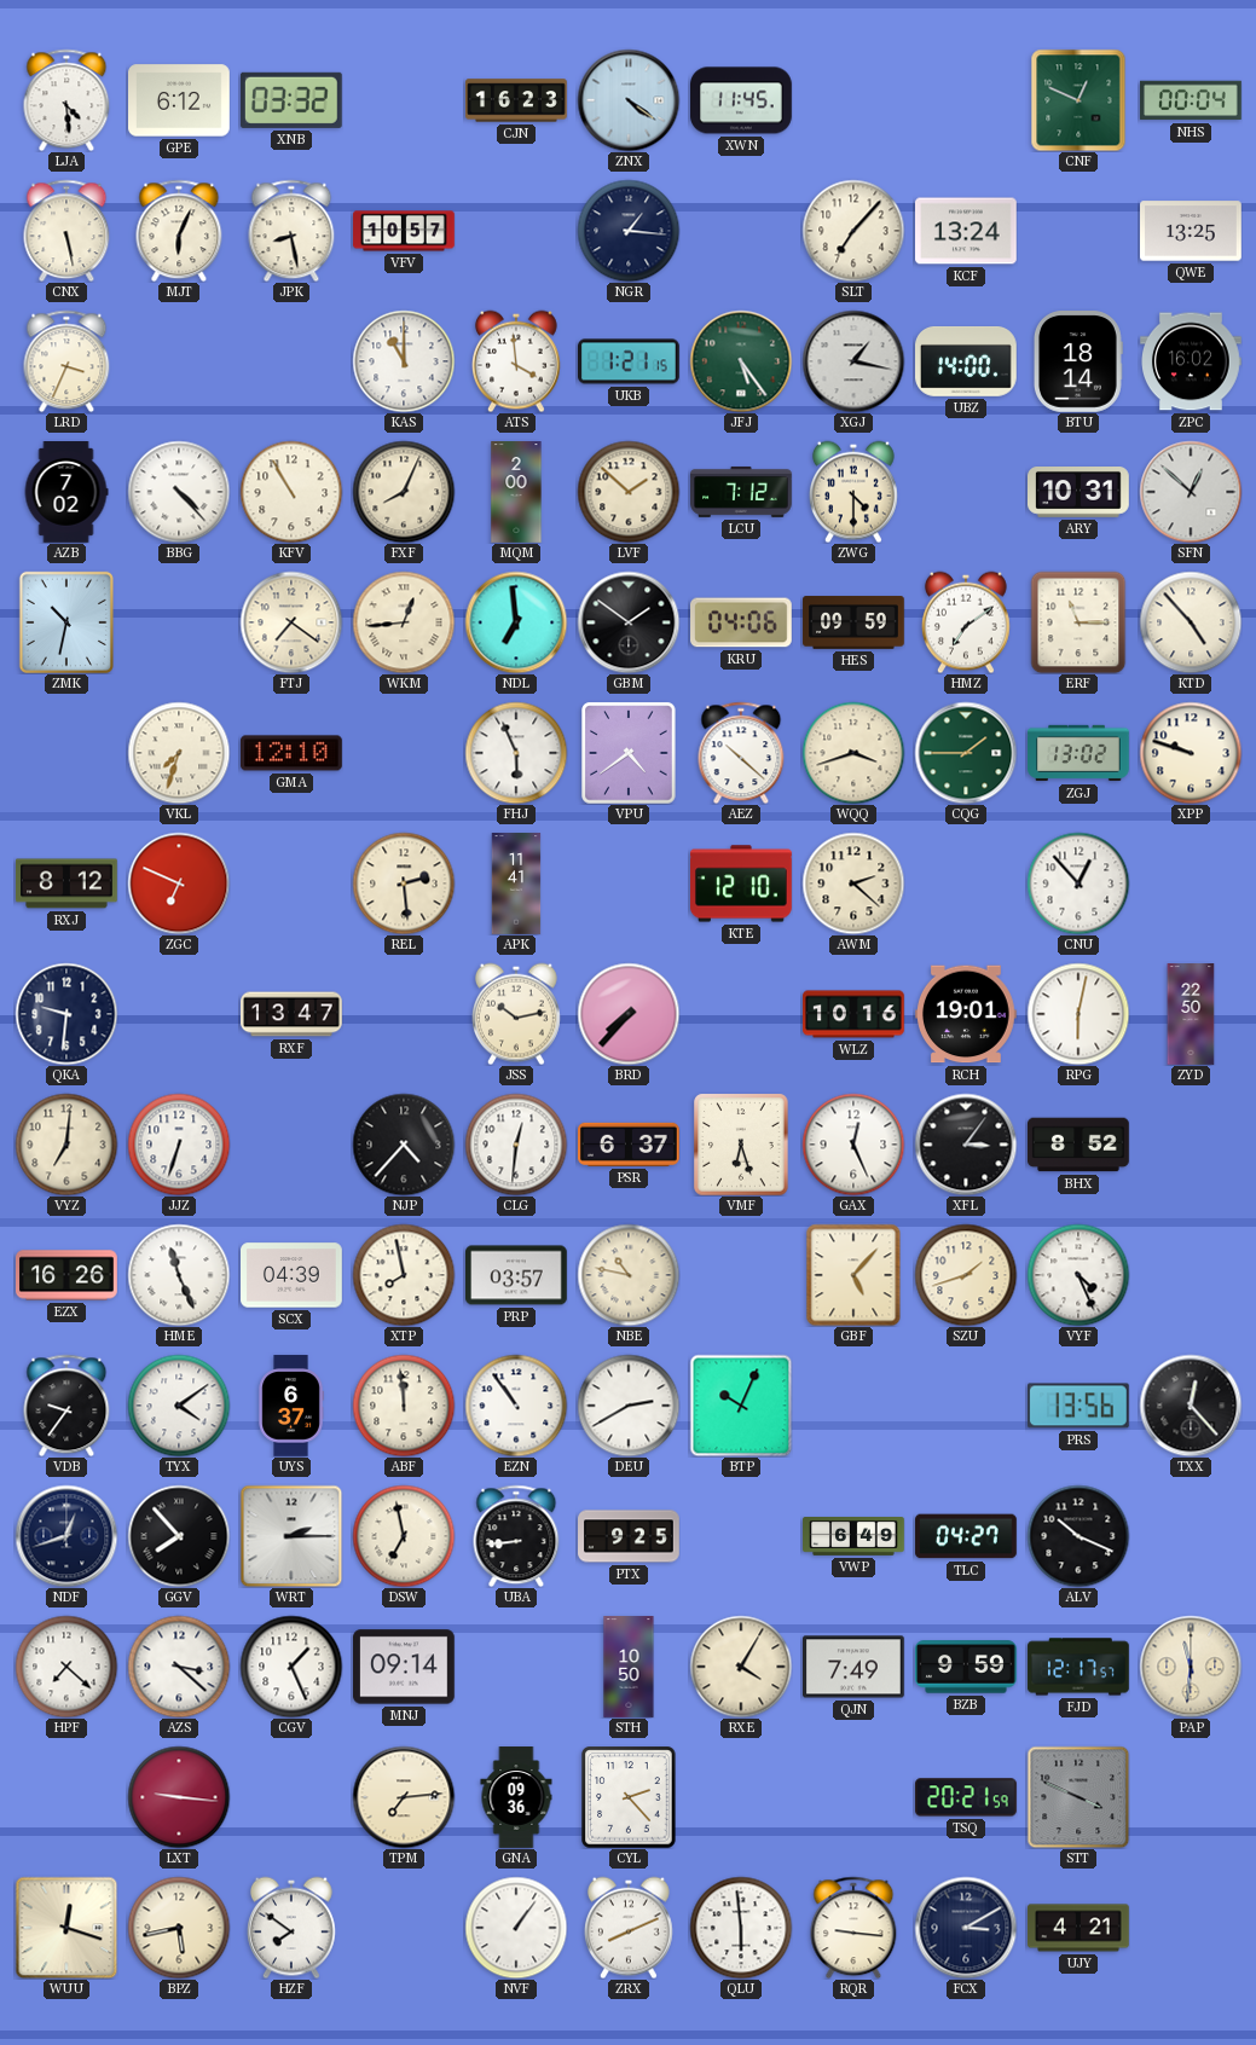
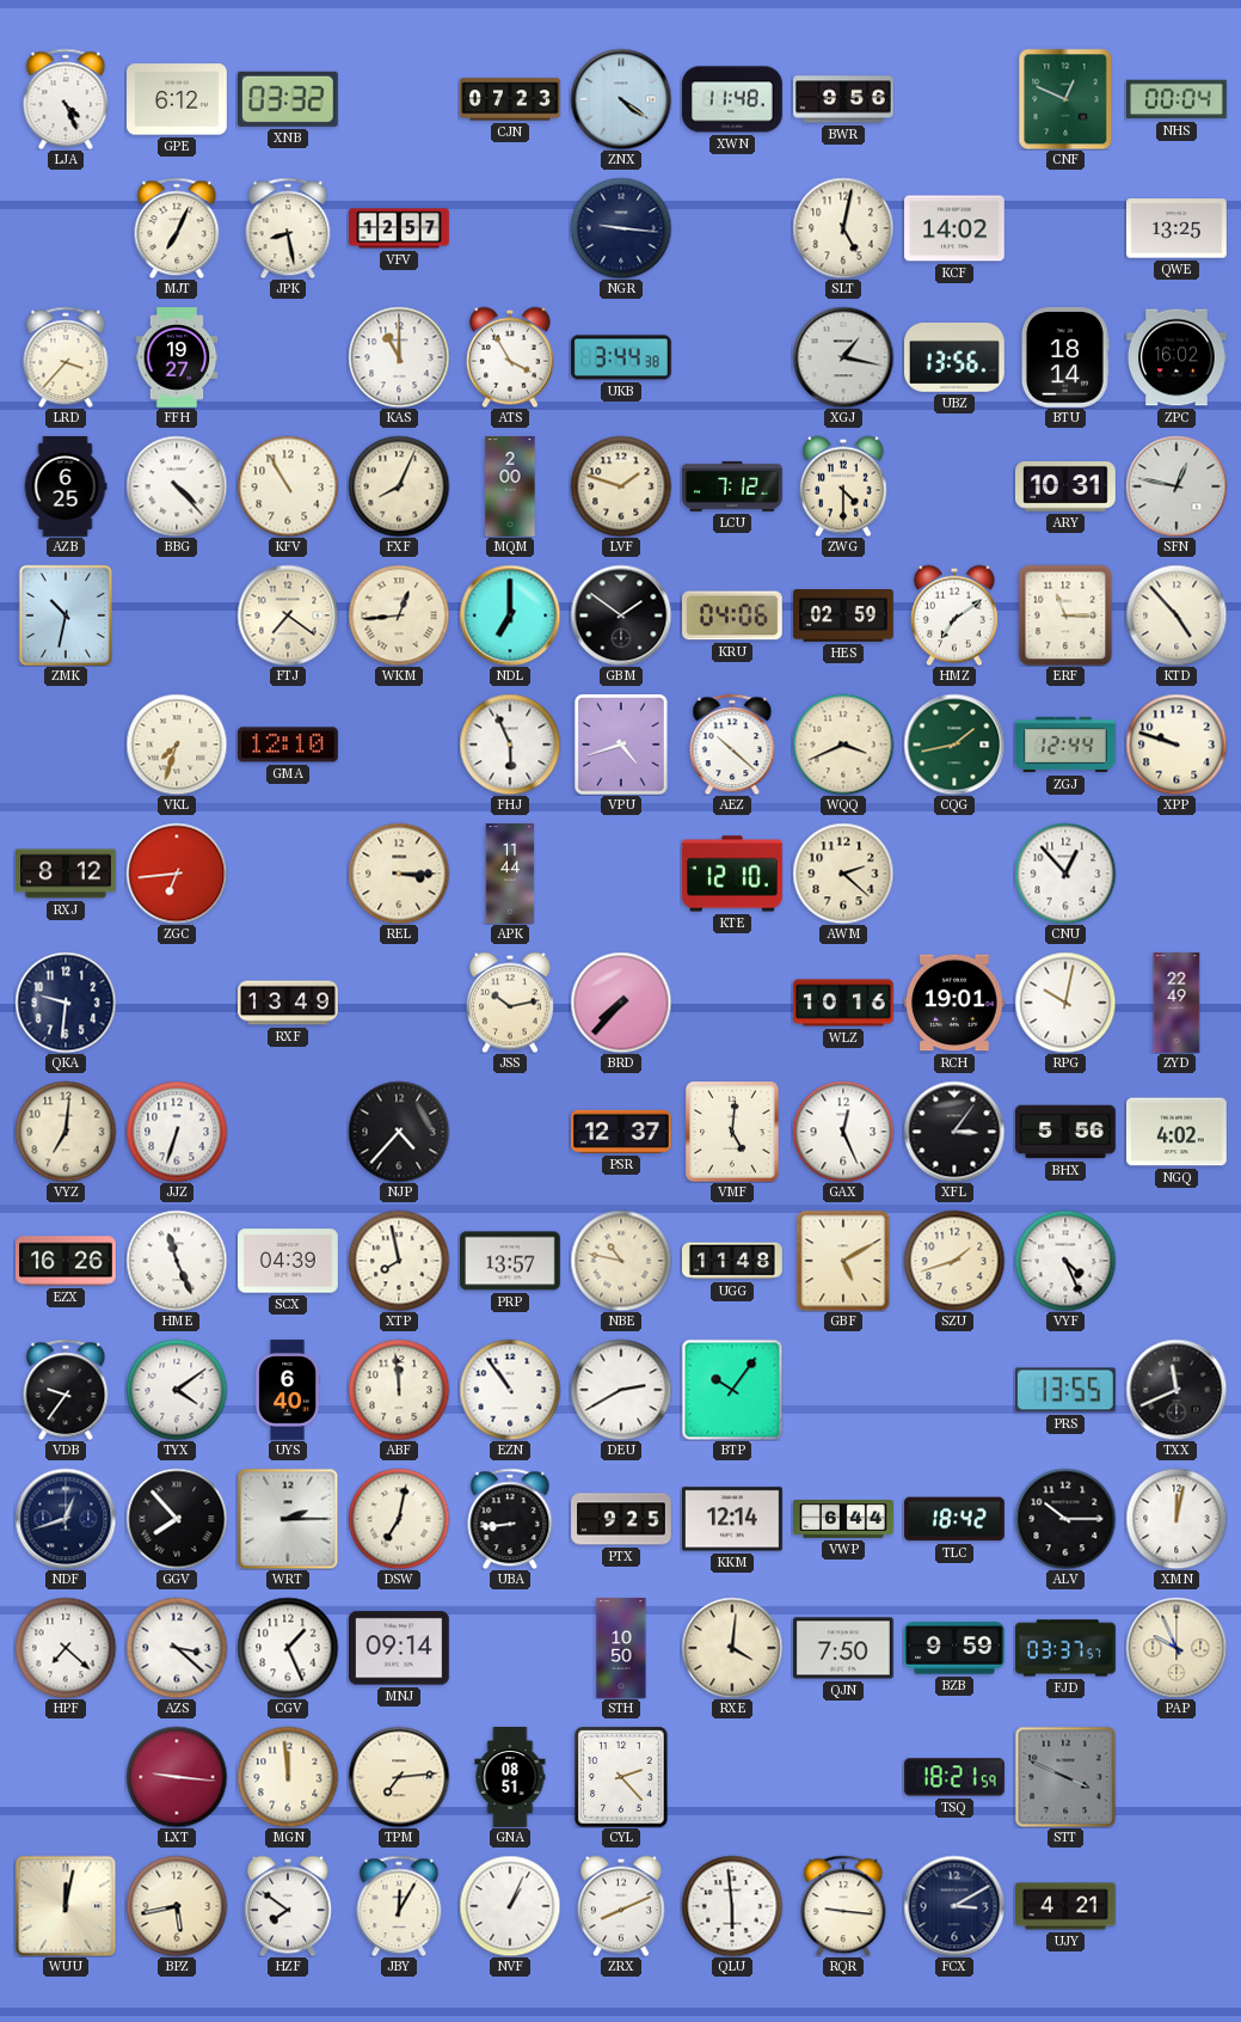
LJA: 4:29 -> 4:26
CJN: 16:23 -> 07:23
XWN: 11:45 -> 11:48
BWR: none -> 9:56
CNX: 5:28 -> none
MJT: 6:04 -> 7:04
VFV: 10:57 -> 12:57
NGR: 1:16 -> 9:16
SLT: 7:07 -> 5:02
KCF: 13:24 -> 14:02
LRD: 3:34 -> 3:37
FFH: none -> 19:27
ATS: 3:59 -> 3:55
UKB: 1:21 -> 3:44
JFJ: 5:24 -> none
UBZ: 14:00 -> 13:56
AZB: 7:02 -> 6:25
LVF: 1:52 -> 1:48
SFN: 12:52 -> 12:47
NDL: 6:59 -> 7:00
HES: 09:59 -> 02:59
VPU: 4:39 -> 4:42
WQQ: 3:42 -> 3:41
CQG: 1:45 -> 1:43
ZGJ: 13:02 -> 12:44
ZGC: 6:49 -> 6:44
REL: 2:29 -> 3:15
APK: 11:41 -> 11:44
RXF: 13:47 -> 13:49
RPG: 6:02 -> 10:02
ZYD: 22:50 -> 22:49
CLG: 12:31 -> none
PSR: 6:37 -> 12:37
VMF: 6:27 -> 5:01
BHX: 8:52 -> 5:56
NGQ: none -> 4:02
PRP: 03:57 -> 13:57
UGG: none -> 11:48
GBF: 5:07 -> 5:10
UYS: 6:37 -> 6:40
BTP: 10:04 -> 10:06
PRS: 13:56 -> 13:55
TXX: 12:23 -> 11:41
DSW: 6:58 -> 7:02
KKM: none -> 12:14
VWP: 6:49 -> 6:44
TLC: 04:27 -> 18:42
ALV: 10:19 -> 10:15
XMN: none -> 12:02
RXE: 4:05 -> 4:01
QJN: 7:49 -> 7:50
FJD: 12:17 -> 03:37
PAP: 11:31 -> 9:56
MGN: none -> 11:59
GNA: 09:36 -> 08:51
TSQ: 20:21 -> 18:21
WUU: 12:18 -> 12:02
JBY: none -> 12:05
NVF: 1:06 -> 1:04
